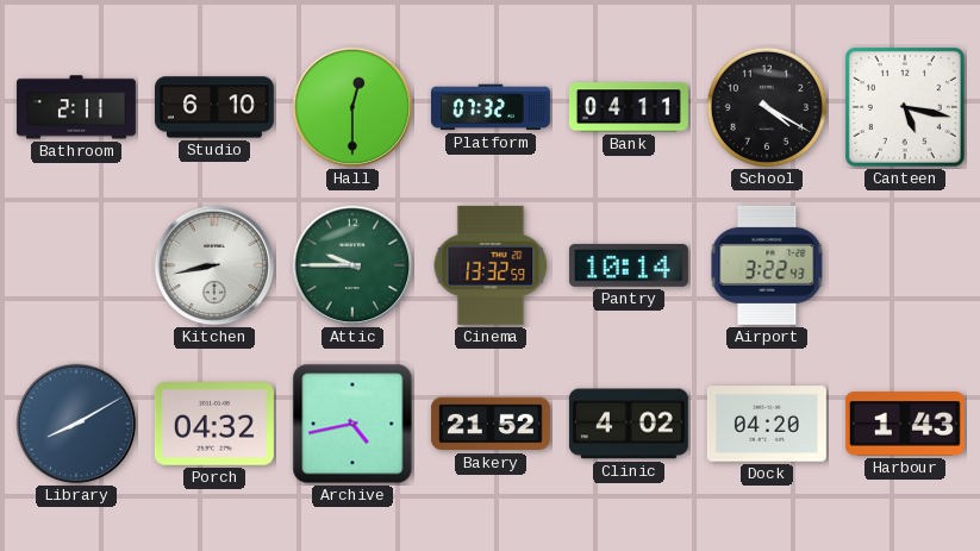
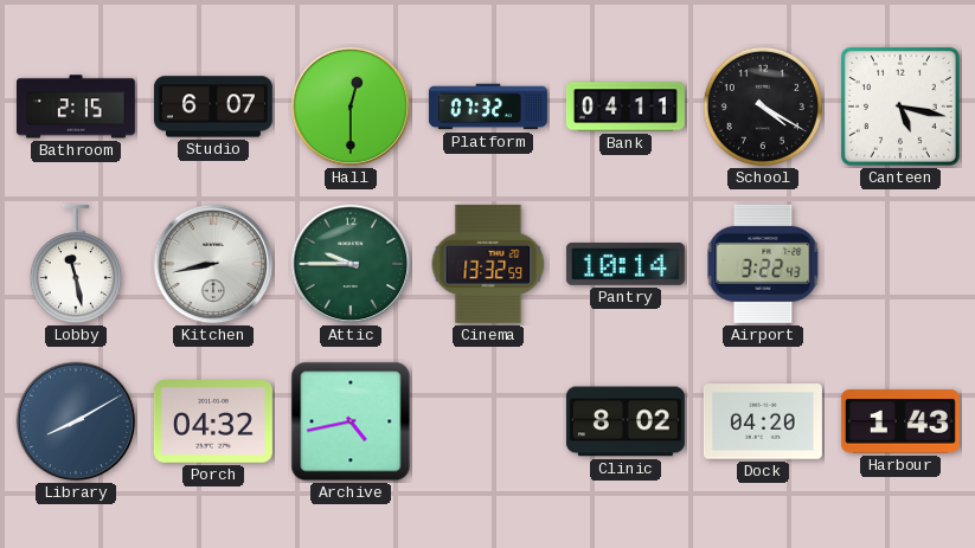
Bathroom: 2:11 -> 2:15
Studio: 6:10 -> 6:07
Lobby: none -> 11:28
Bakery: 21:52 -> none
Clinic: 4:02 -> 8:02
